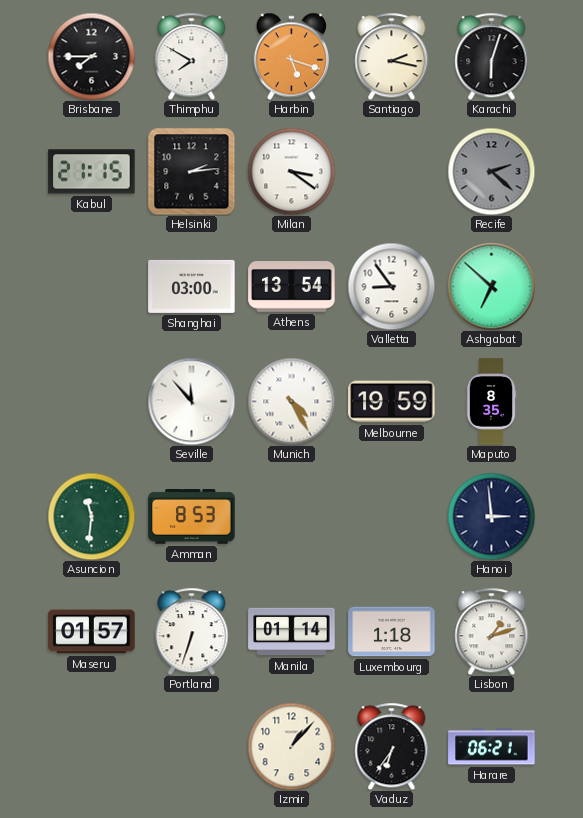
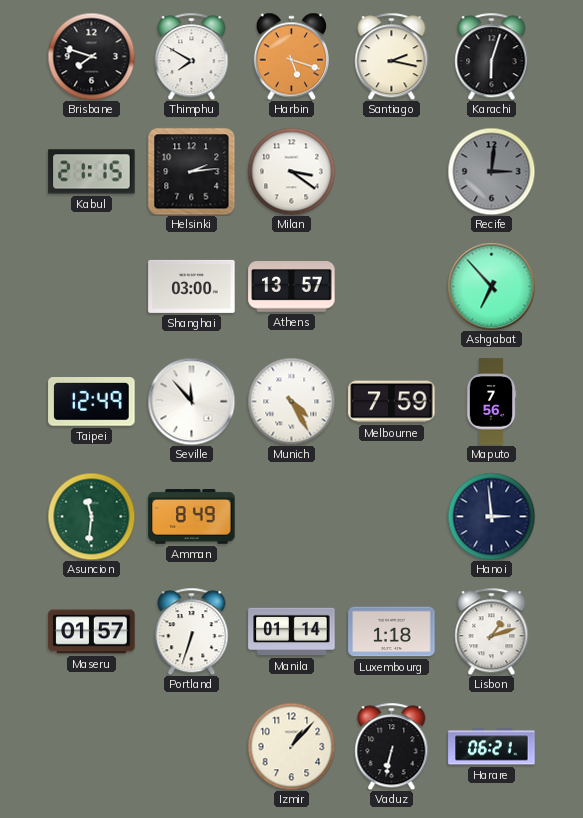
Brisbane: 7:45 -> 7:48
Recife: 2:22 -> 3:01
Athens: 13:54 -> 13:57
Valletta: 8:54 -> none
Ashgabat: 6:52 -> 6:53
Taipei: none -> 12:49
Melbourne: 19:59 -> 7:59
Maputo: 8:35 -> 7:56
Amman: 8:53 -> 8:49
Vaduz: 6:36 -> 6:32
